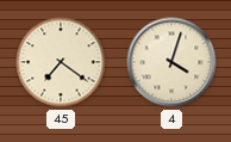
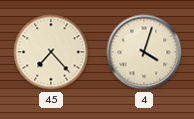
45: 7:21 -> 7:23
